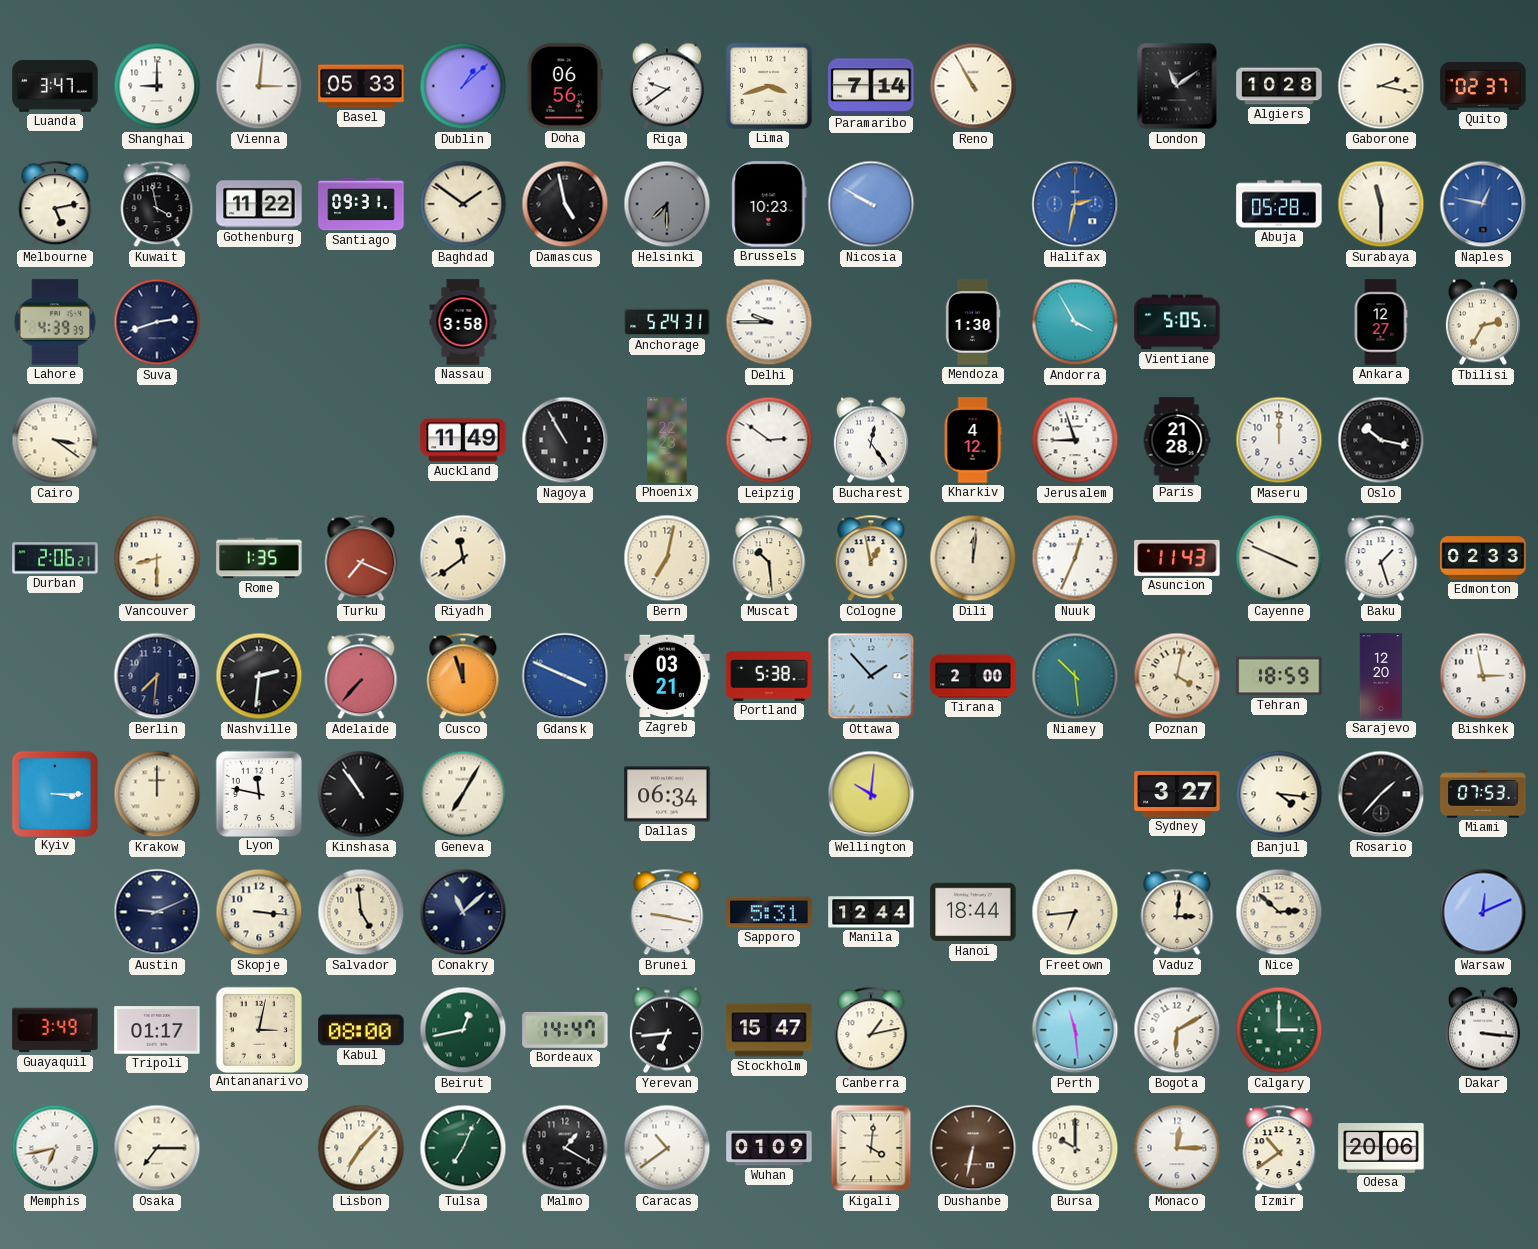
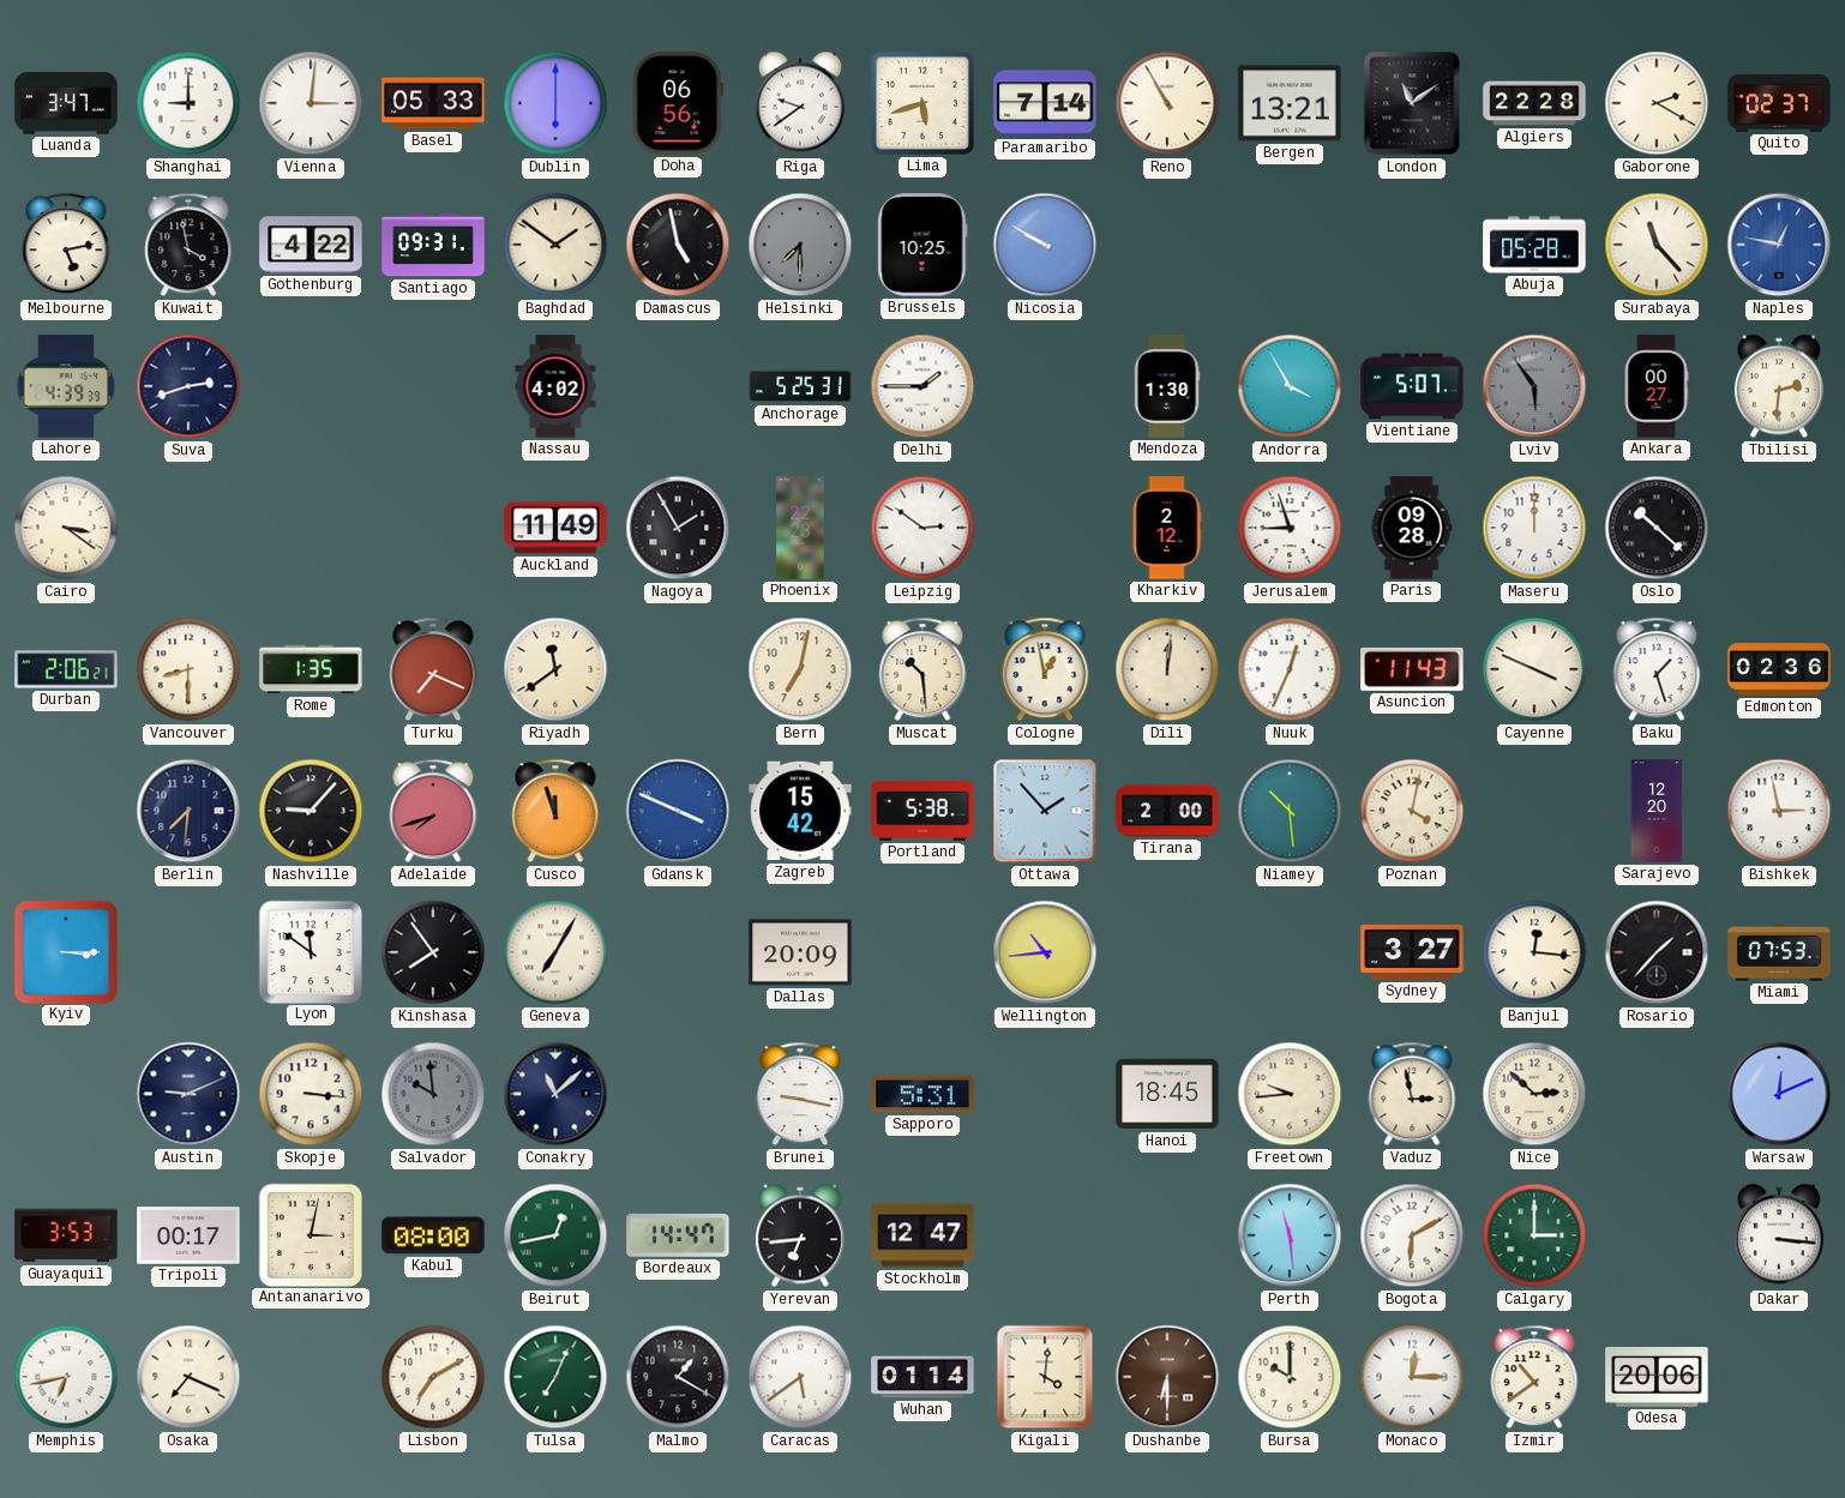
Dublin: 1:08 -> 6:00
Lima: 3:42 -> 5:42
Bergen: none -> 13:21
Algiers: 10:28 -> 22:28
Gaborone: 2:17 -> 2:20
Gothenburg: 11:22 -> 4:22
Brussels: 10:23 -> 10:25
Halifax: 2:32 -> none
Surabaya: 11:30 -> 11:23
Nassau: 3:58 -> 4:02
Anchorage: 5:24 -> 5:25
Delhi: 9:45 -> 1:45
Vientiane: 5:05 -> 5:07
Lviv: none -> 5:54
Ankara: 12:27 -> 00:27
Tbilisi: 2:35 -> 2:31
Nagoya: 10:55 -> 1:55
Bucharest: 12:24 -> none
Kharkiv: 4:12 -> 2:12
Paris: 21:28 -> 09:28
Oslo: 10:17 -> 10:22
Edmonton: 02:33 -> 02:36
Nashville: 2:31 -> 9:07
Adelaide: 7:37 -> 7:42
Zagreb: 03:21 -> 15:42
Tehran: 18:59 -> none
Krakow: 12:00 -> none
Lyon: 11:47 -> 11:51
Kinshasa: 10:54 -> 7:54
Dallas: 06:34 -> 20:09
Wellington: 10:01 -> 10:44
Banjul: 4:16 -> 12:16
Salvador: 4:59 -> 9:59
Salvador dial: cream -> grey
Manila: 12:44 -> none
Hanoi: 18:44 -> 18:45
Freetown: 6:44 -> 9:44
Vaduz: 3:01 -> 2:58
Guayaquil: 3:49 -> 3:53
Tripoli: 01:17 -> 00:17
Stockholm: 15:47 -> 12:47
Canberra: 1:13 -> none
Osaka: 7:15 -> 7:19
Lisbon: 7:07 -> 7:10
Caracas: 10:39 -> 5:39
Wuhan: 01:09 -> 01:14
Dushanbe: 6:32 -> 6:30
